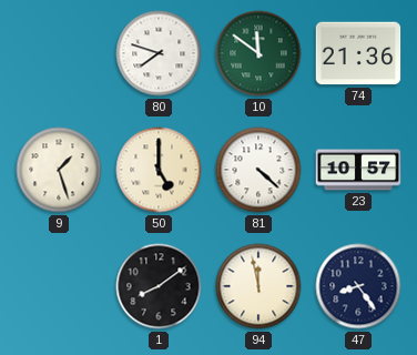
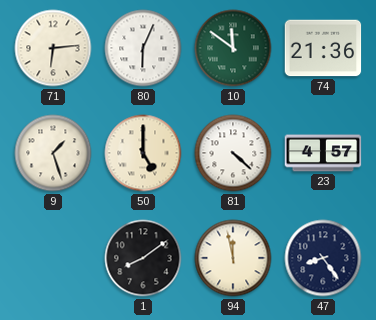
71: none -> 6:14
80: 7:48 -> 6:04
23: 10:57 -> 4:57
